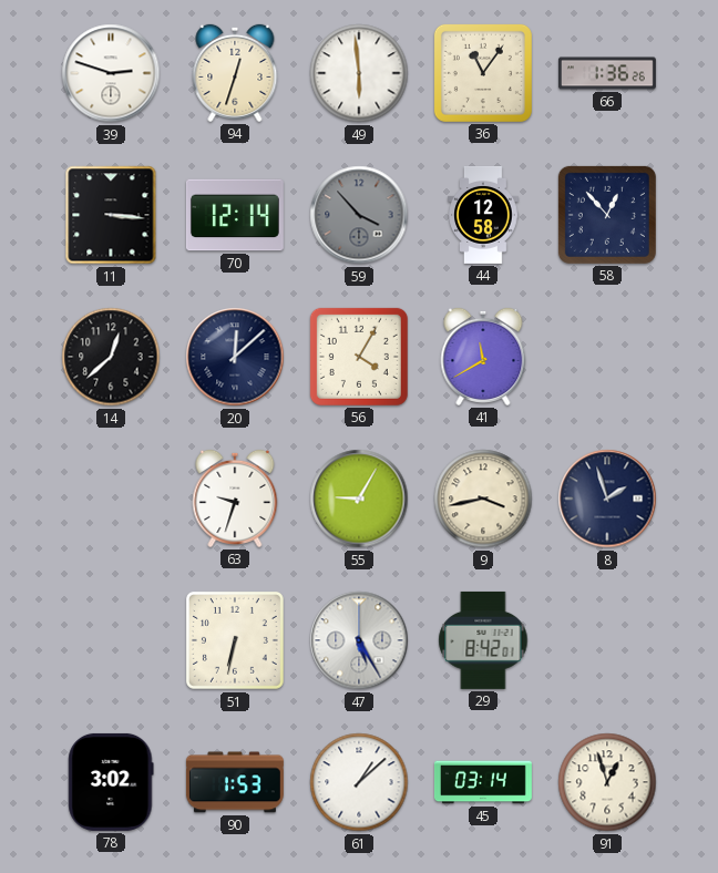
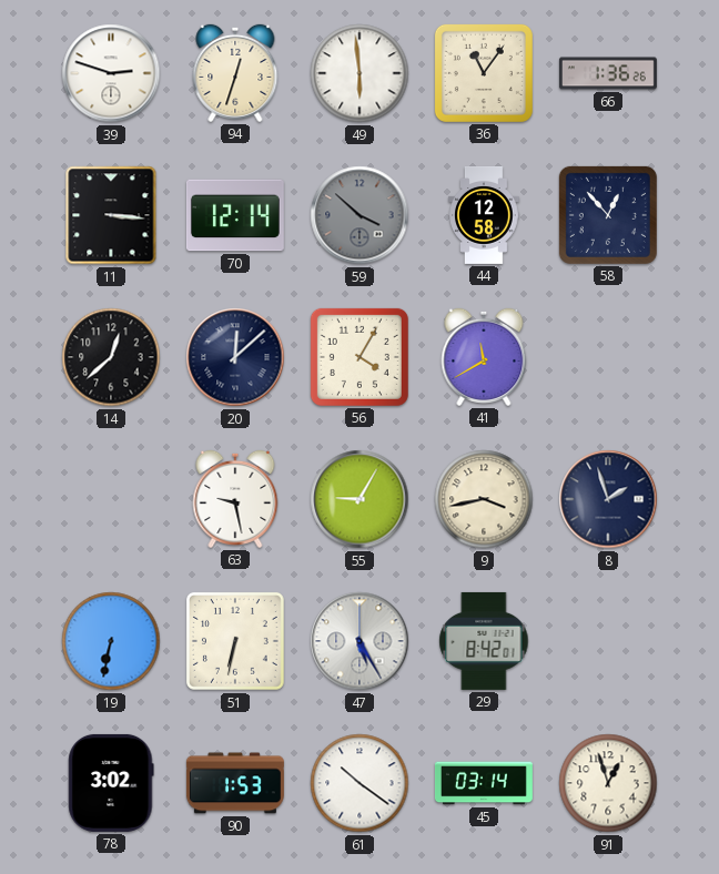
59: 3:53 -> 3:52
63: 9:33 -> 9:28
19: none -> 6:32
61: 1:08 -> 10:21
